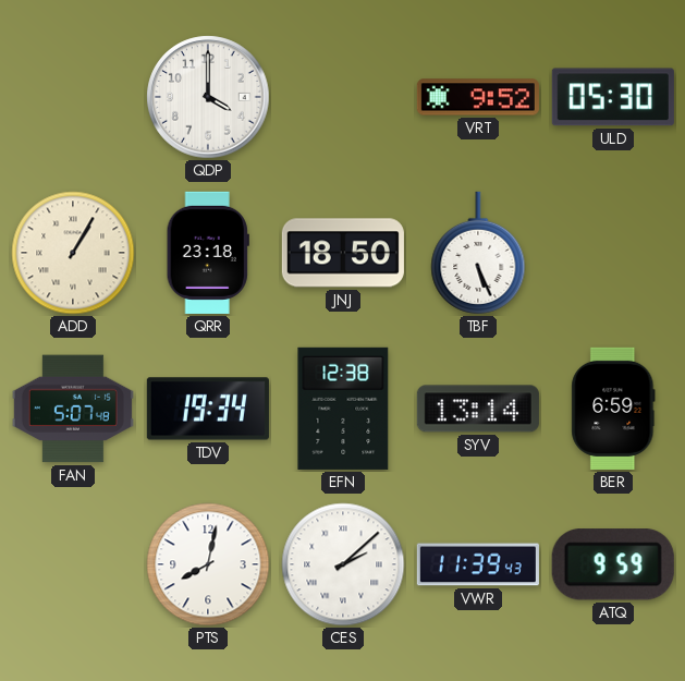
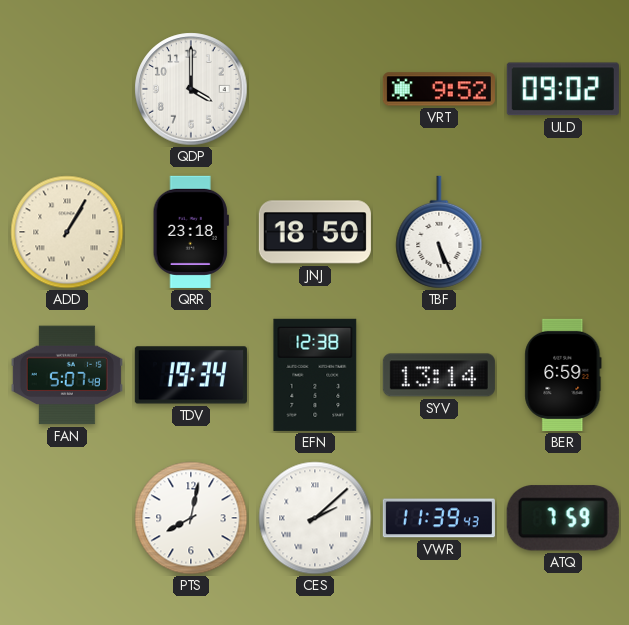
ULD: 05:30 -> 09:02
ATQ: 9:59 -> 7:59
